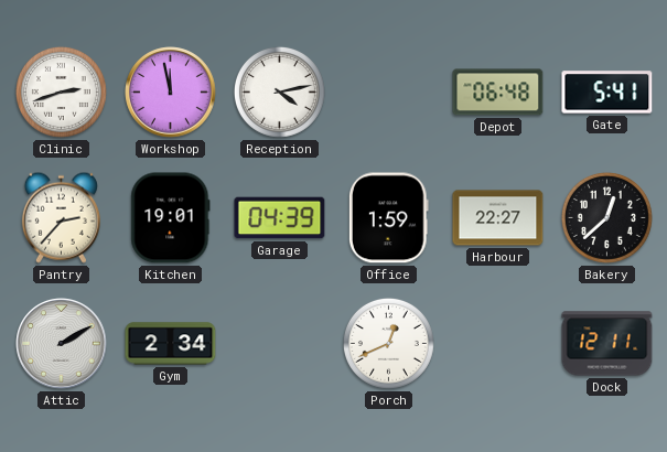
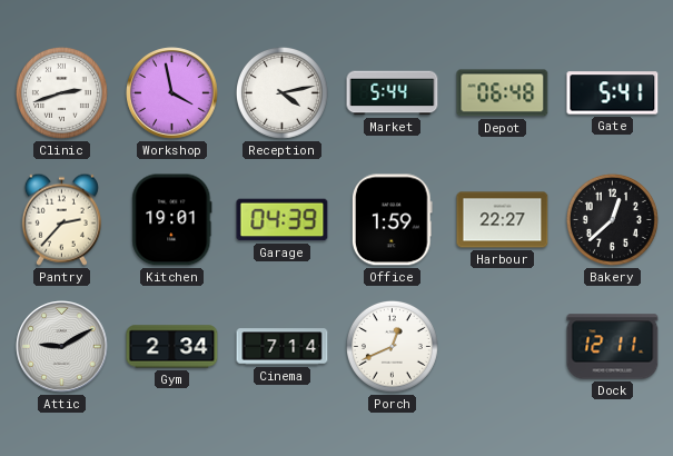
Workshop: 11:58 -> 3:58
Market: none -> 5:44
Attic: 2:10 -> 9:10
Cinema: none -> 7:14
